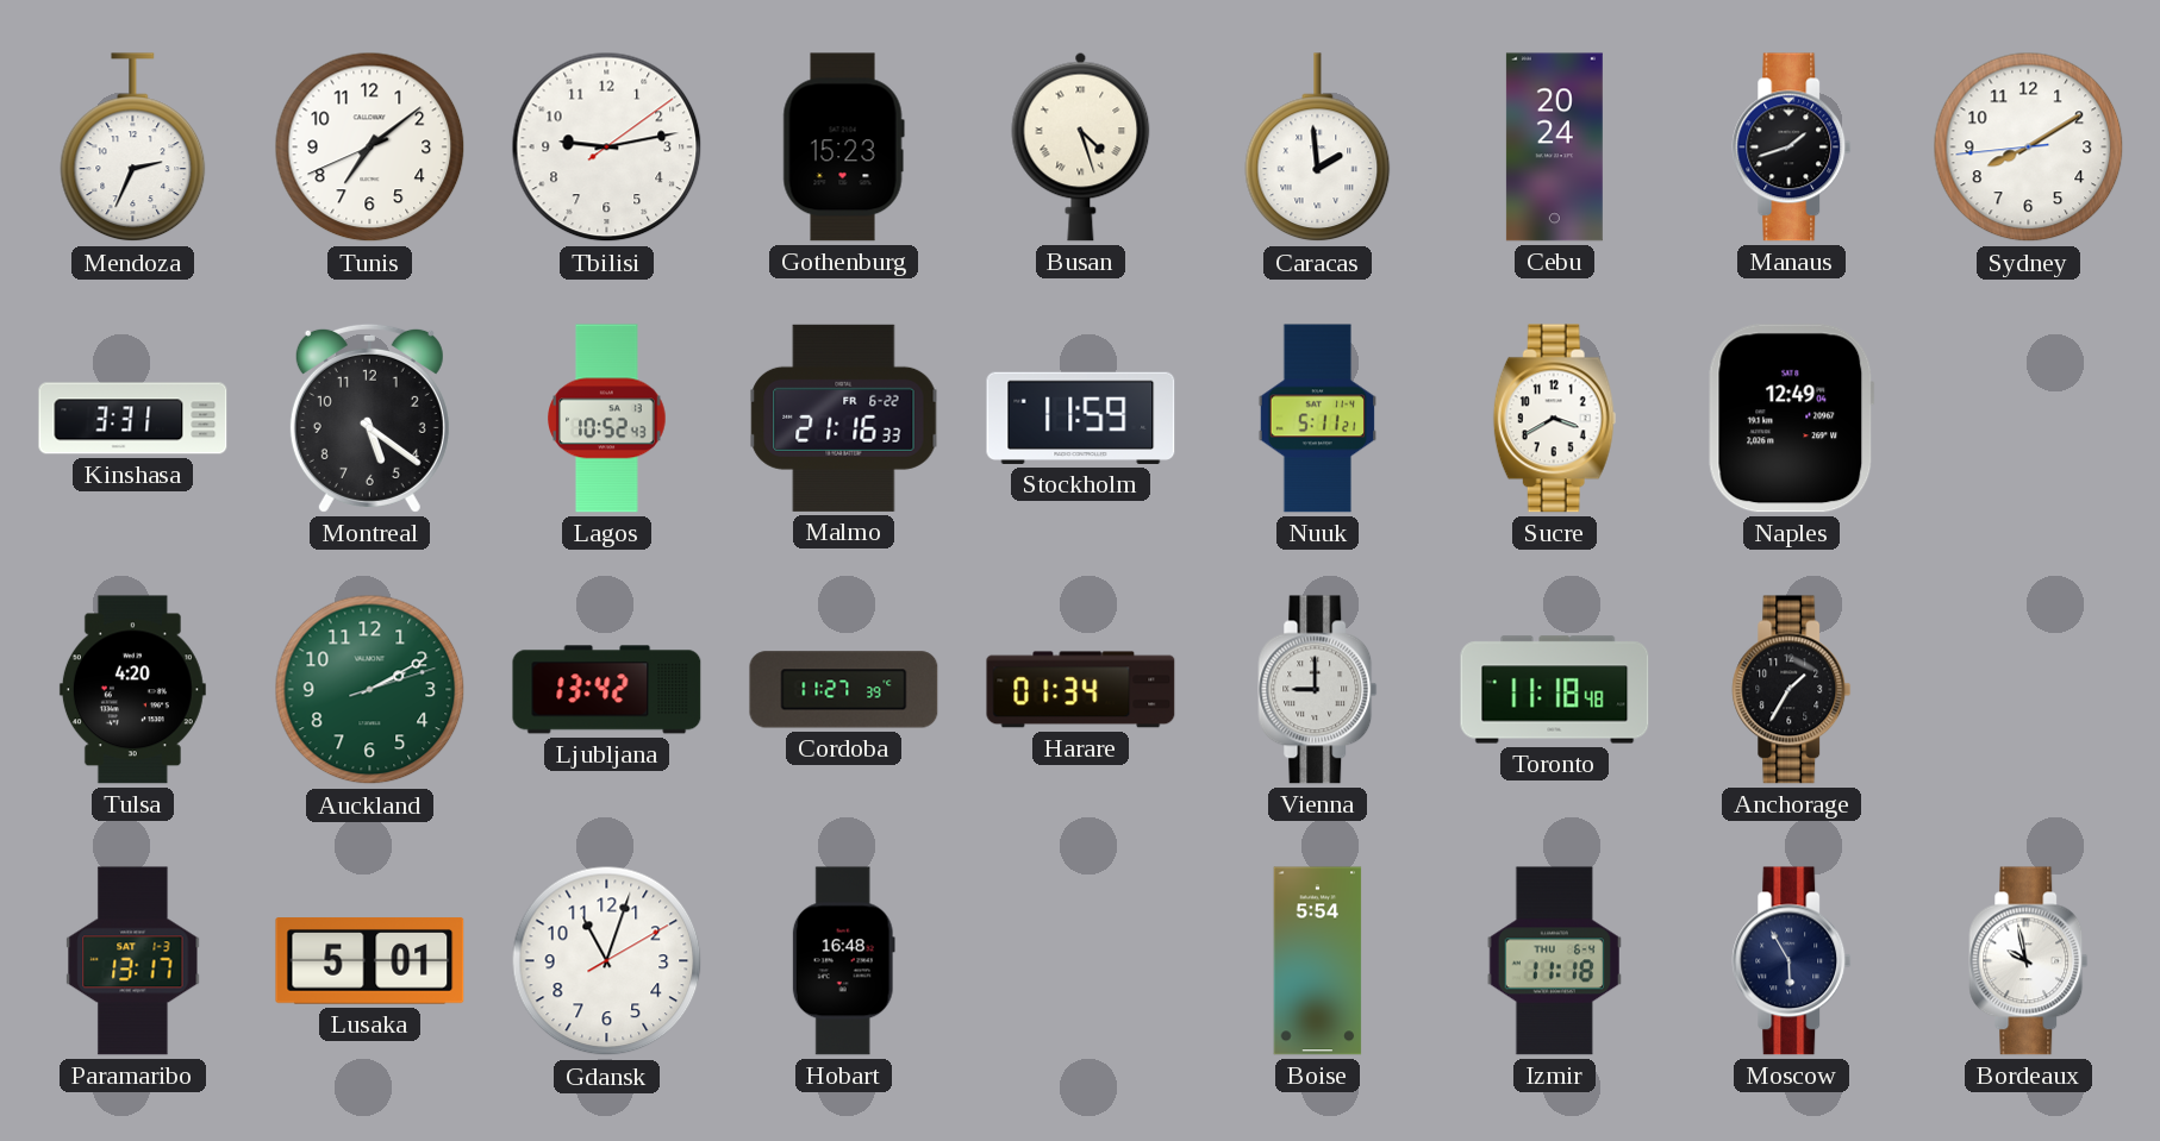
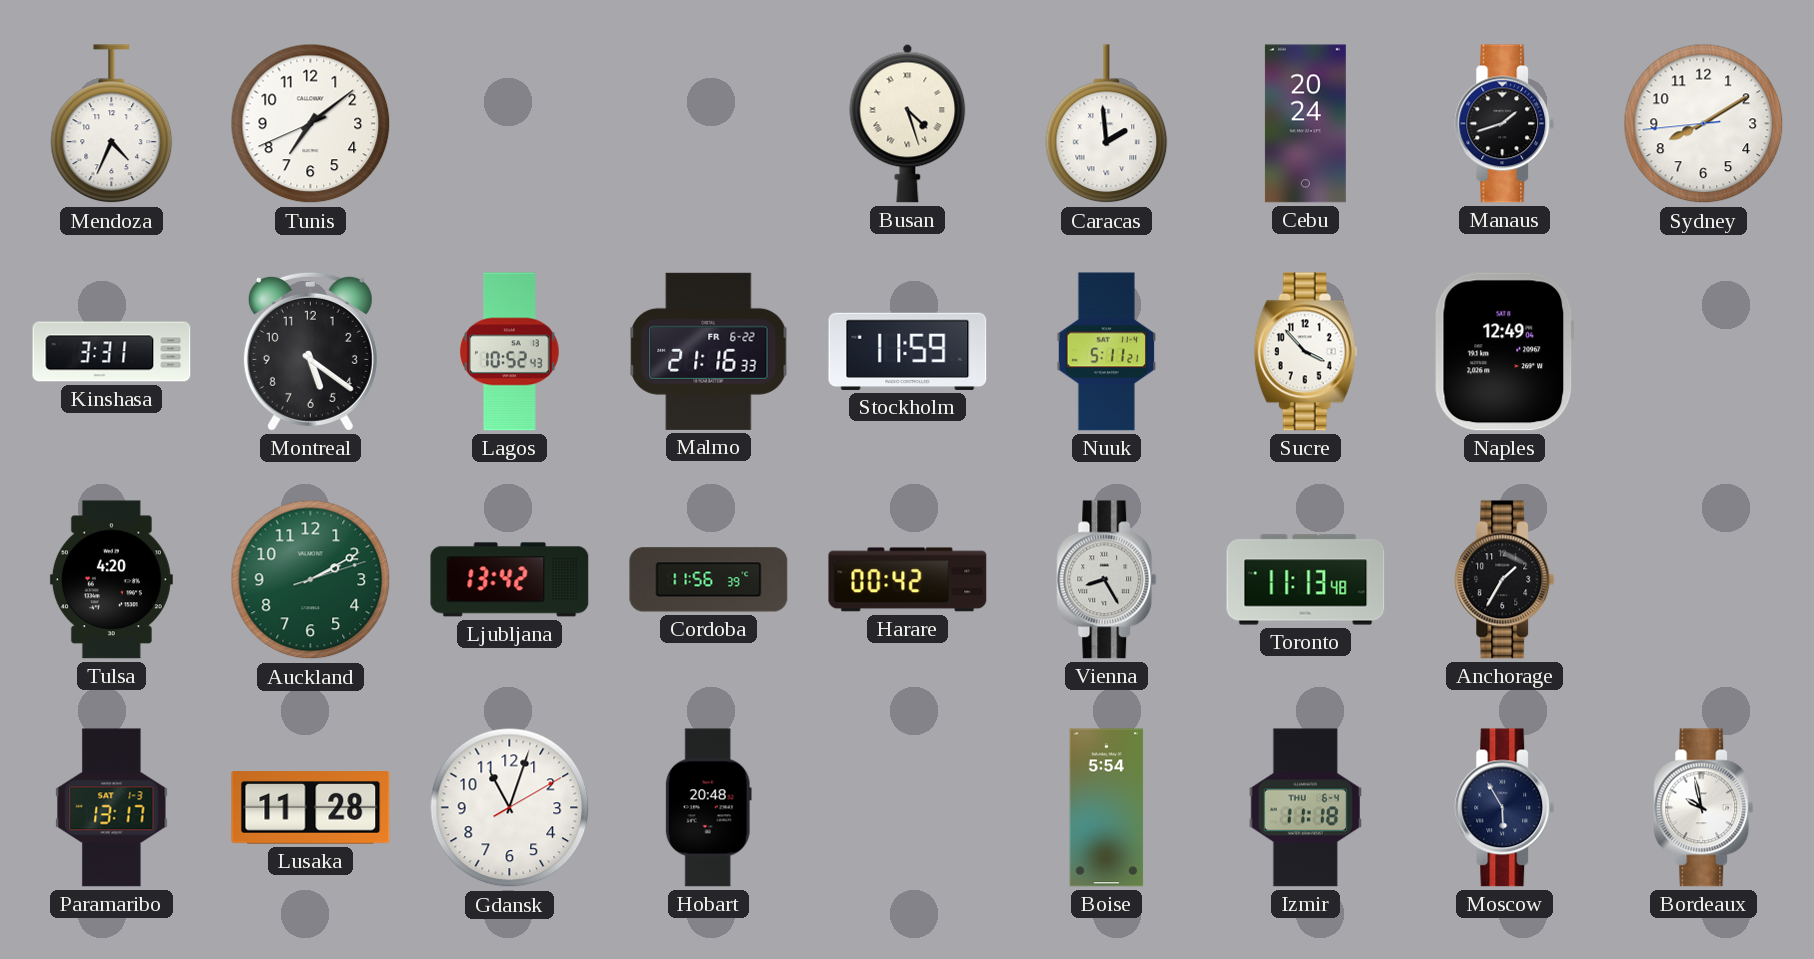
Mendoza: 2:34 -> 4:34
Tbilisi: 9:13 -> none
Gothenburg: 15:23 -> none
Sucre: 3:40 -> 3:53
Cordoba: 11:27 -> 11:56
Harare: 01:34 -> 00:42
Vienna: 9:00 -> 8:25
Toronto: 11:18 -> 11:13
Lusaka: 5:01 -> 11:28
Hobart: 16:48 -> 20:48
